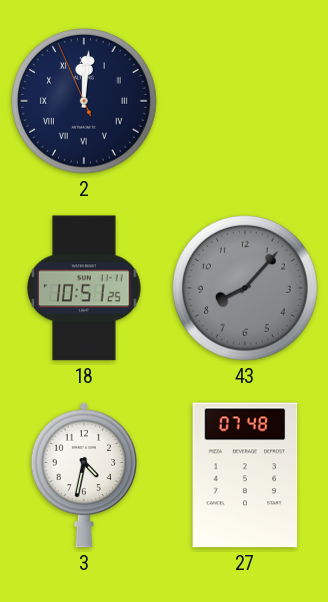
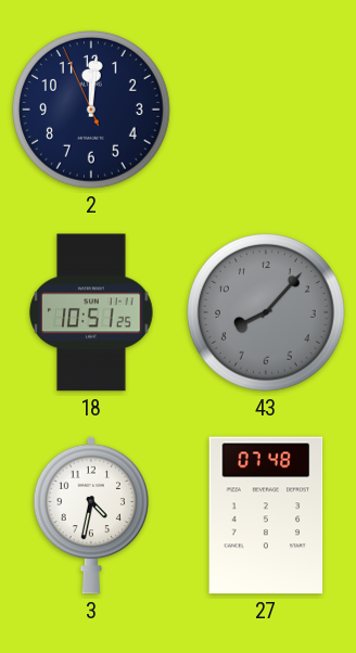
2 numerals: Roman -> Arabic
